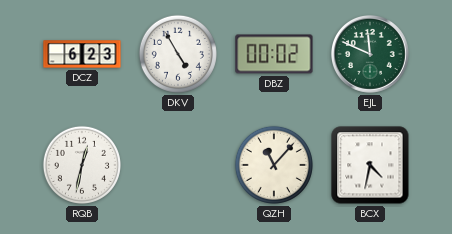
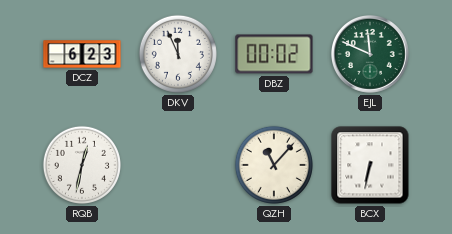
DKV: 4:55 -> 11:56
BCX: 4:32 -> 6:32
